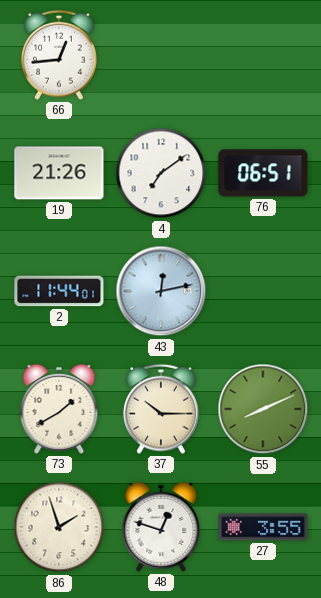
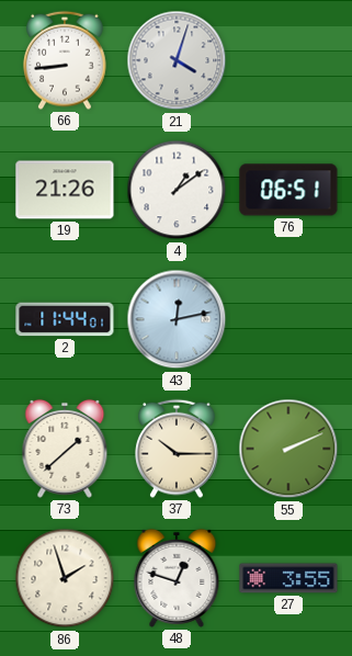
66: 12:44 -> 8:44
21: none -> 4:03
4: 7:09 -> 1:09
73: 1:40 -> 1:38
55: 8:11 -> 2:11
